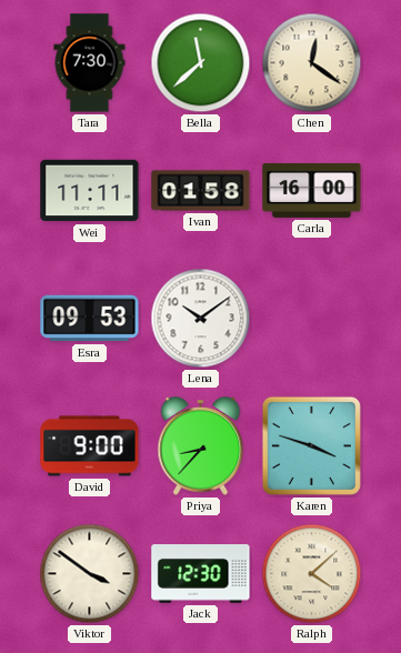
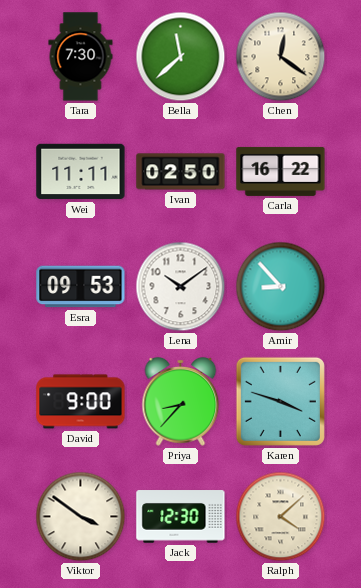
Ivan: 01:58 -> 02:50
Carla: 16:00 -> 16:22
Amir: none -> 8:53
